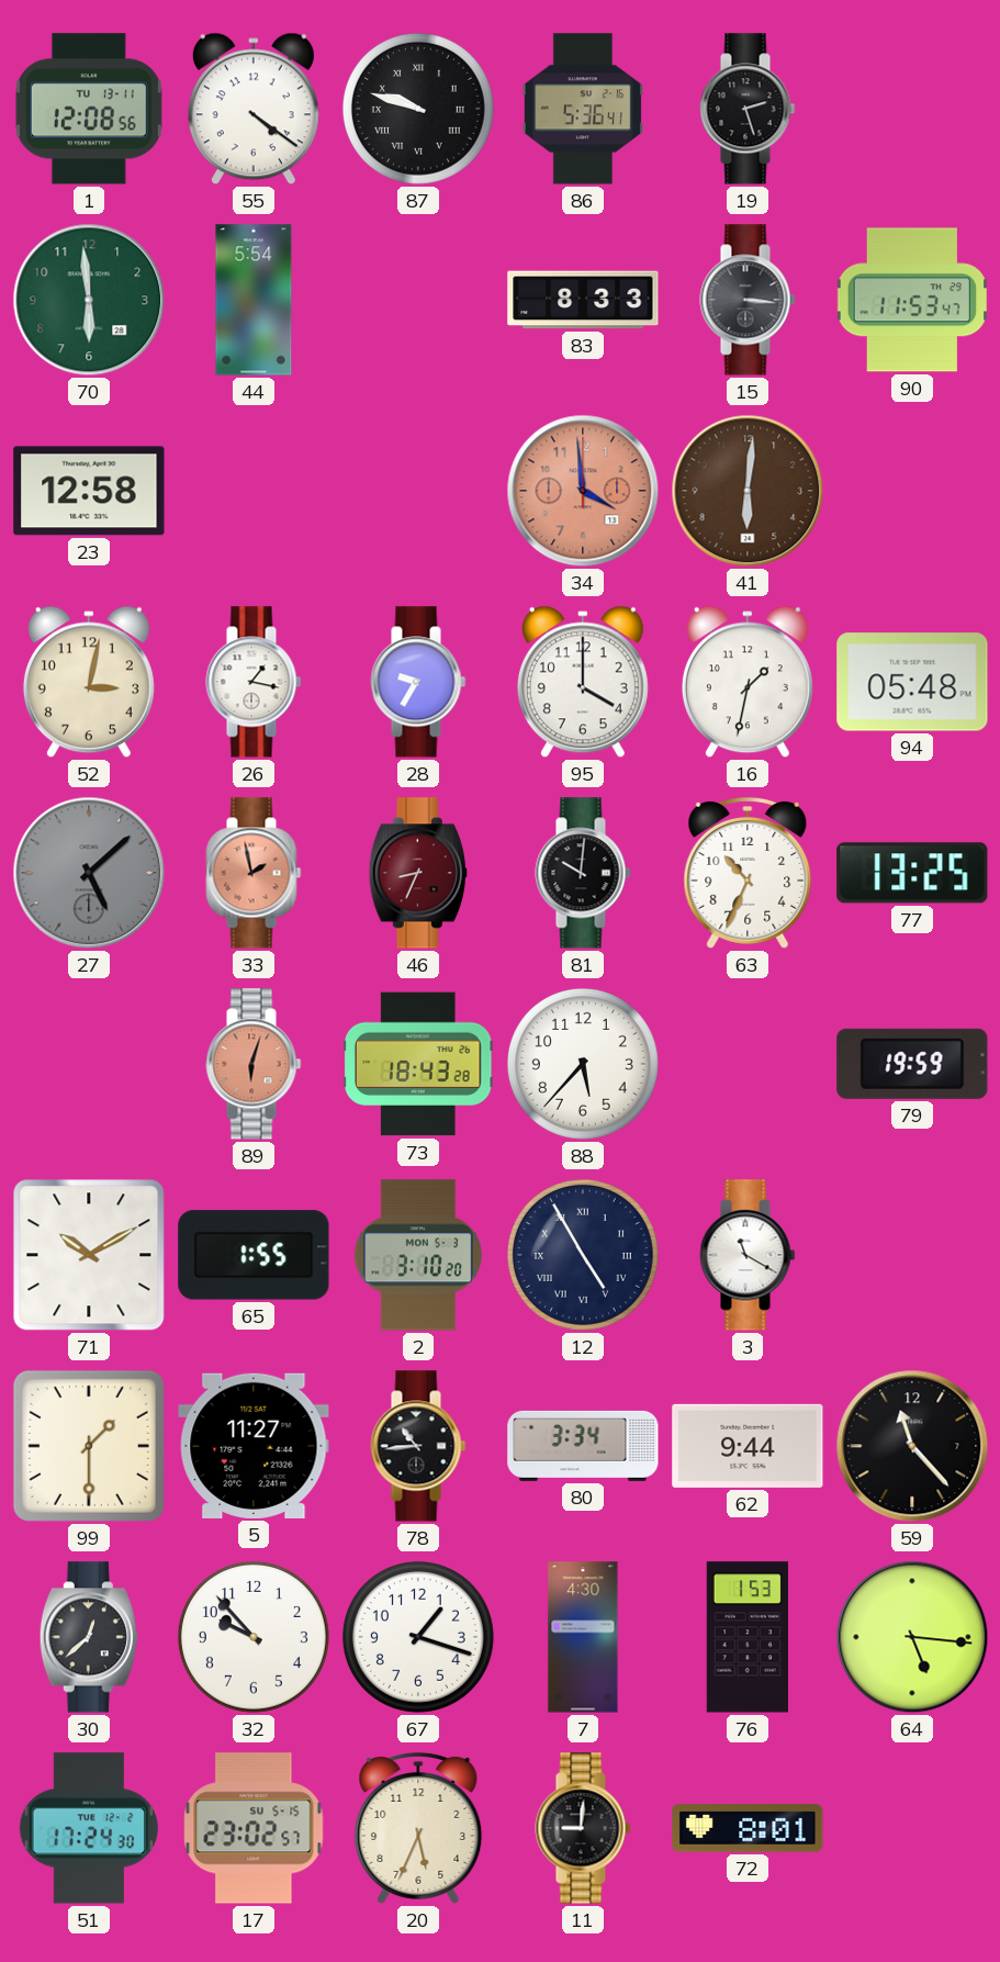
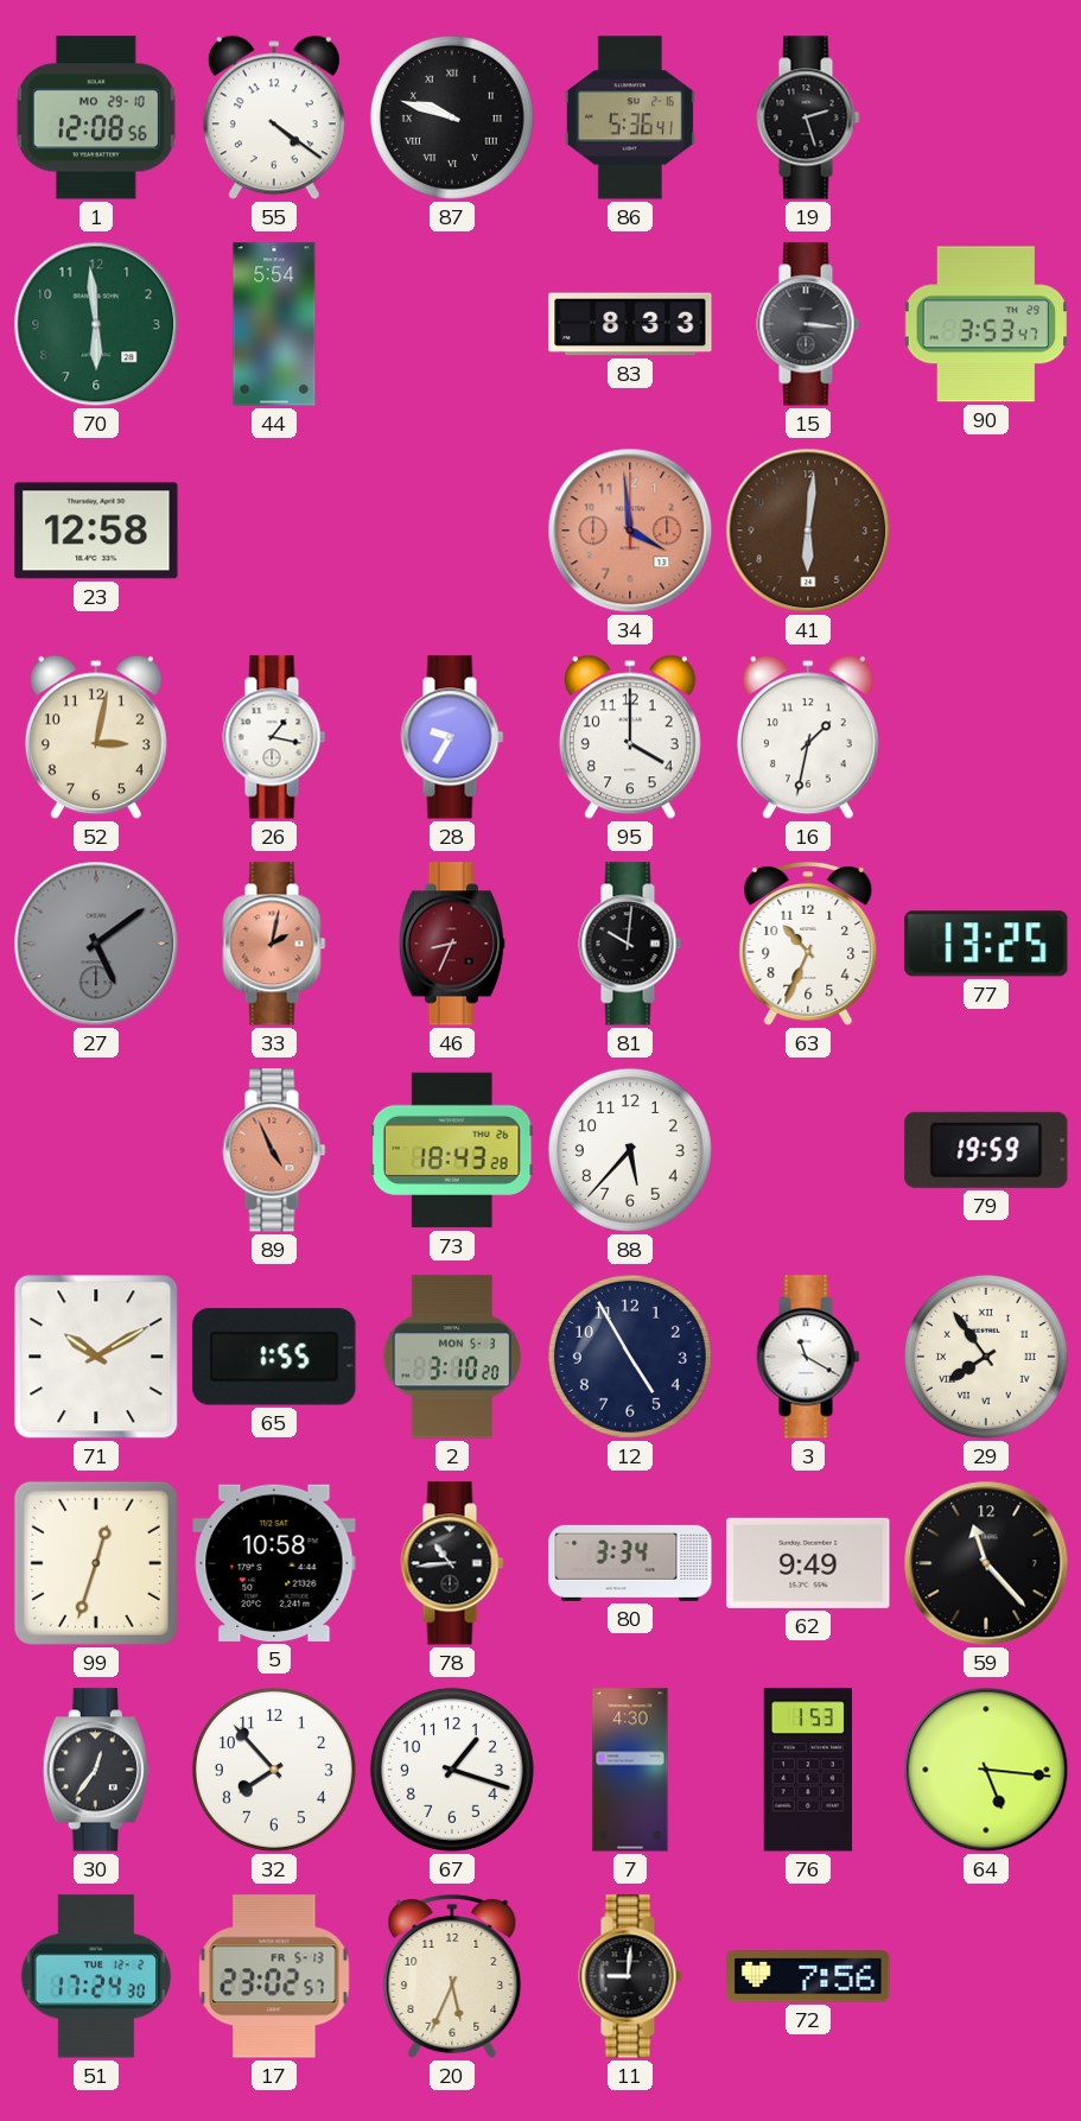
1 date: TU 13-11 -> MO 29-10
90: 11:53 -> 3:53
94: 05:48 -> none
27: 5:08 -> 5:09
33: 1:58 -> 2:02
89: 6:03 -> 4:56
12 numerals: Roman -> Arabic
29: none -> 7:54
99: 1:30 -> 12:33
5: 11:27 -> 10:58
62: 9:44 -> 9:49
30: 12:38 -> 12:36
32: 9:53 -> 7:53
17 date: SU 5-15 -> FR 5-13
72: 8:01 -> 7:56
